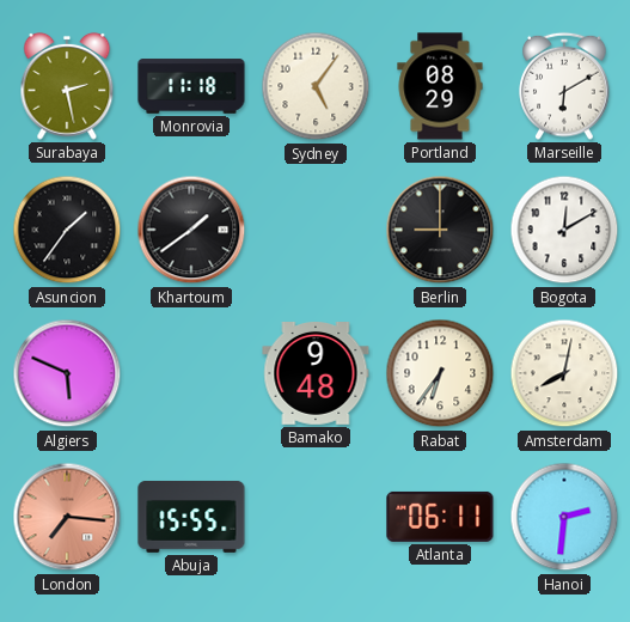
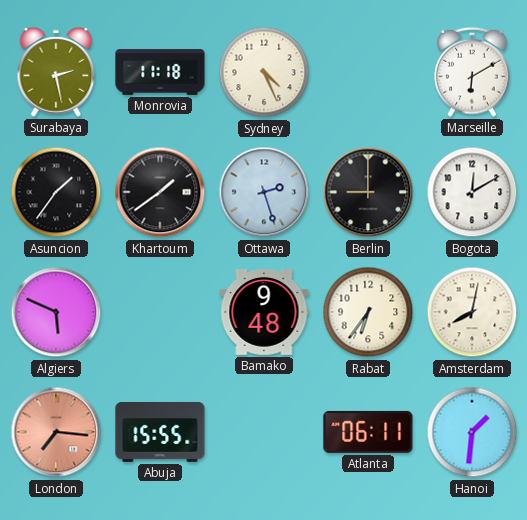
Sydney: 5:06 -> 4:26
Portland: 08:29 -> none
Ottawa: none -> 2:27
Hanoi: 2:31 -> 1:31
